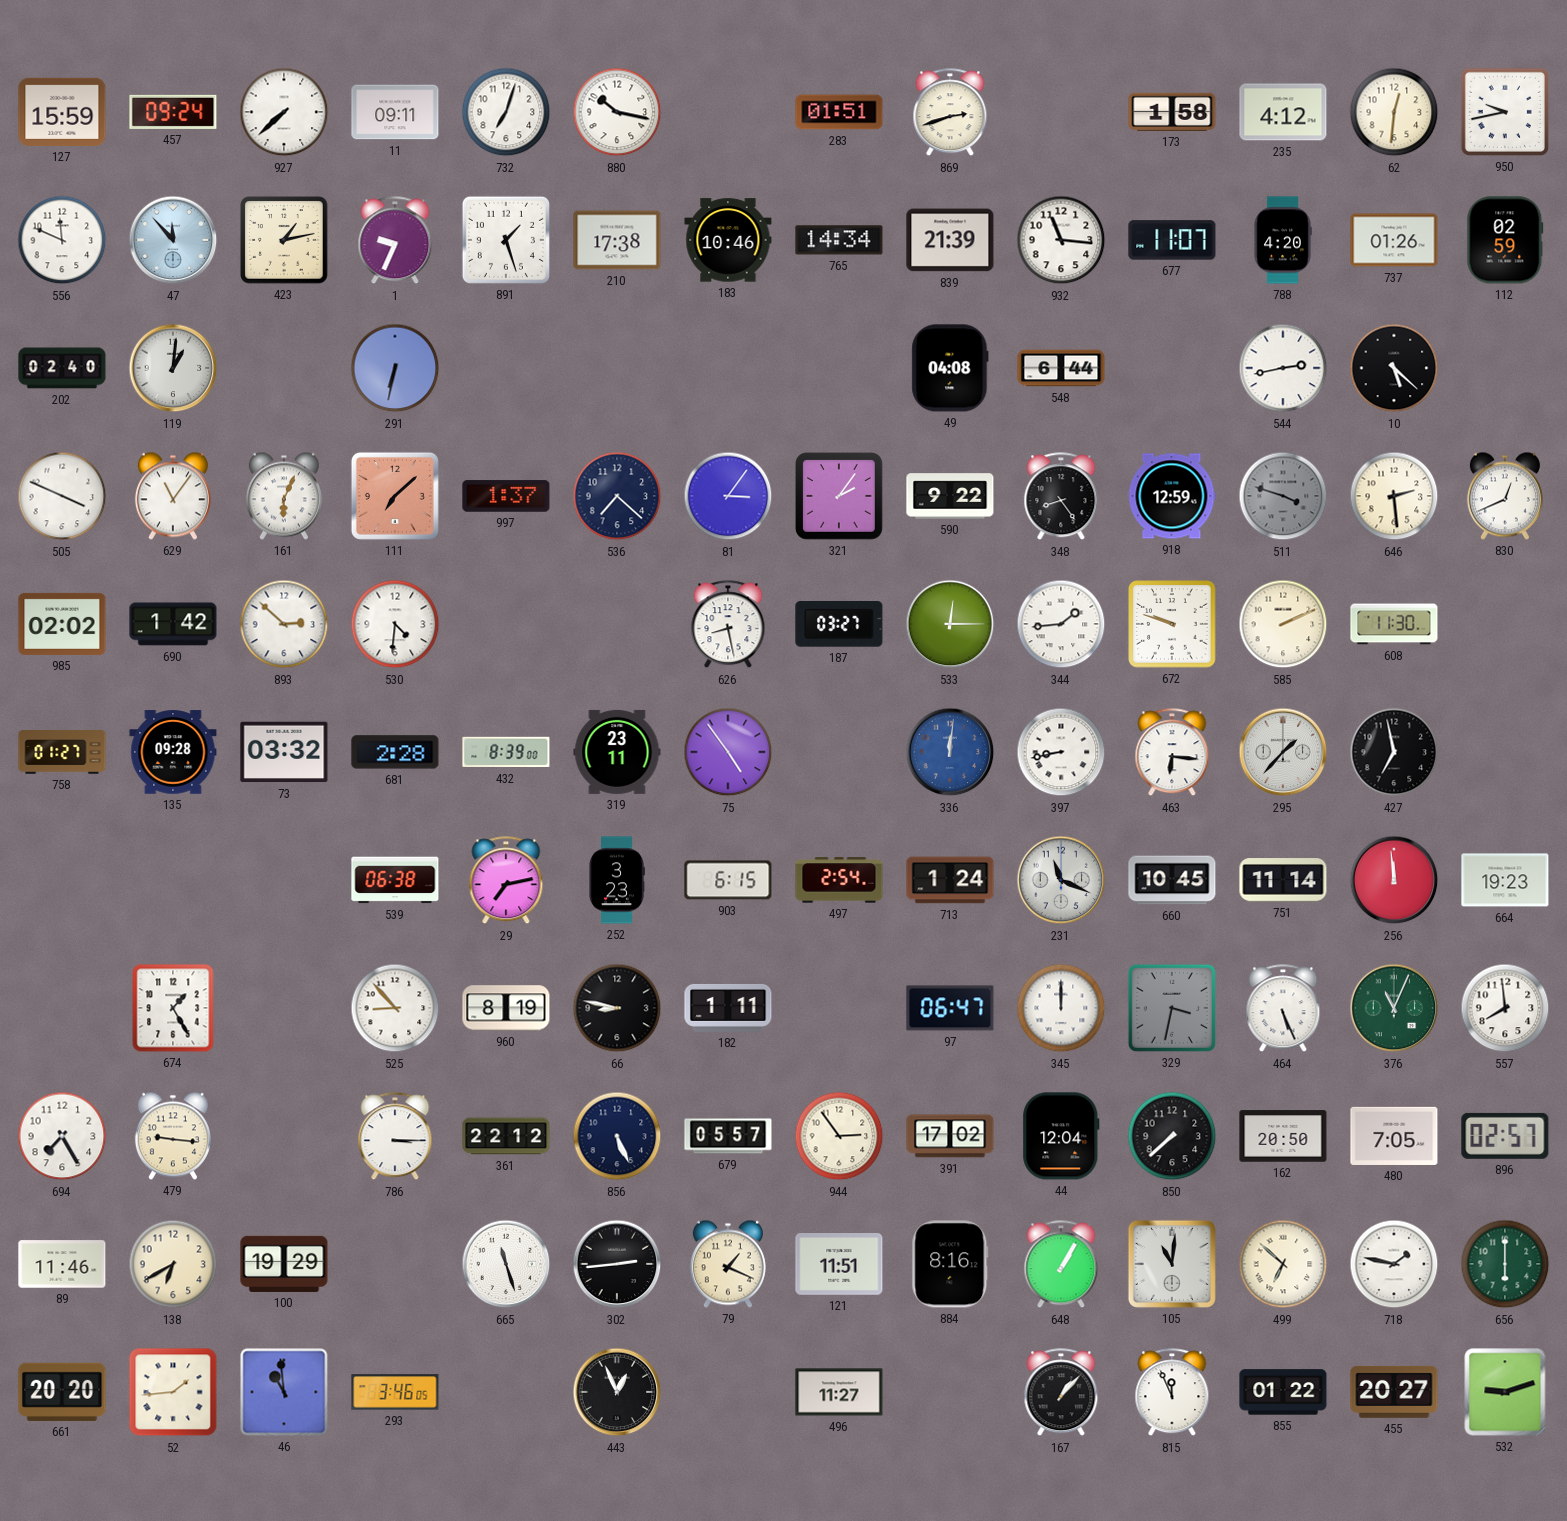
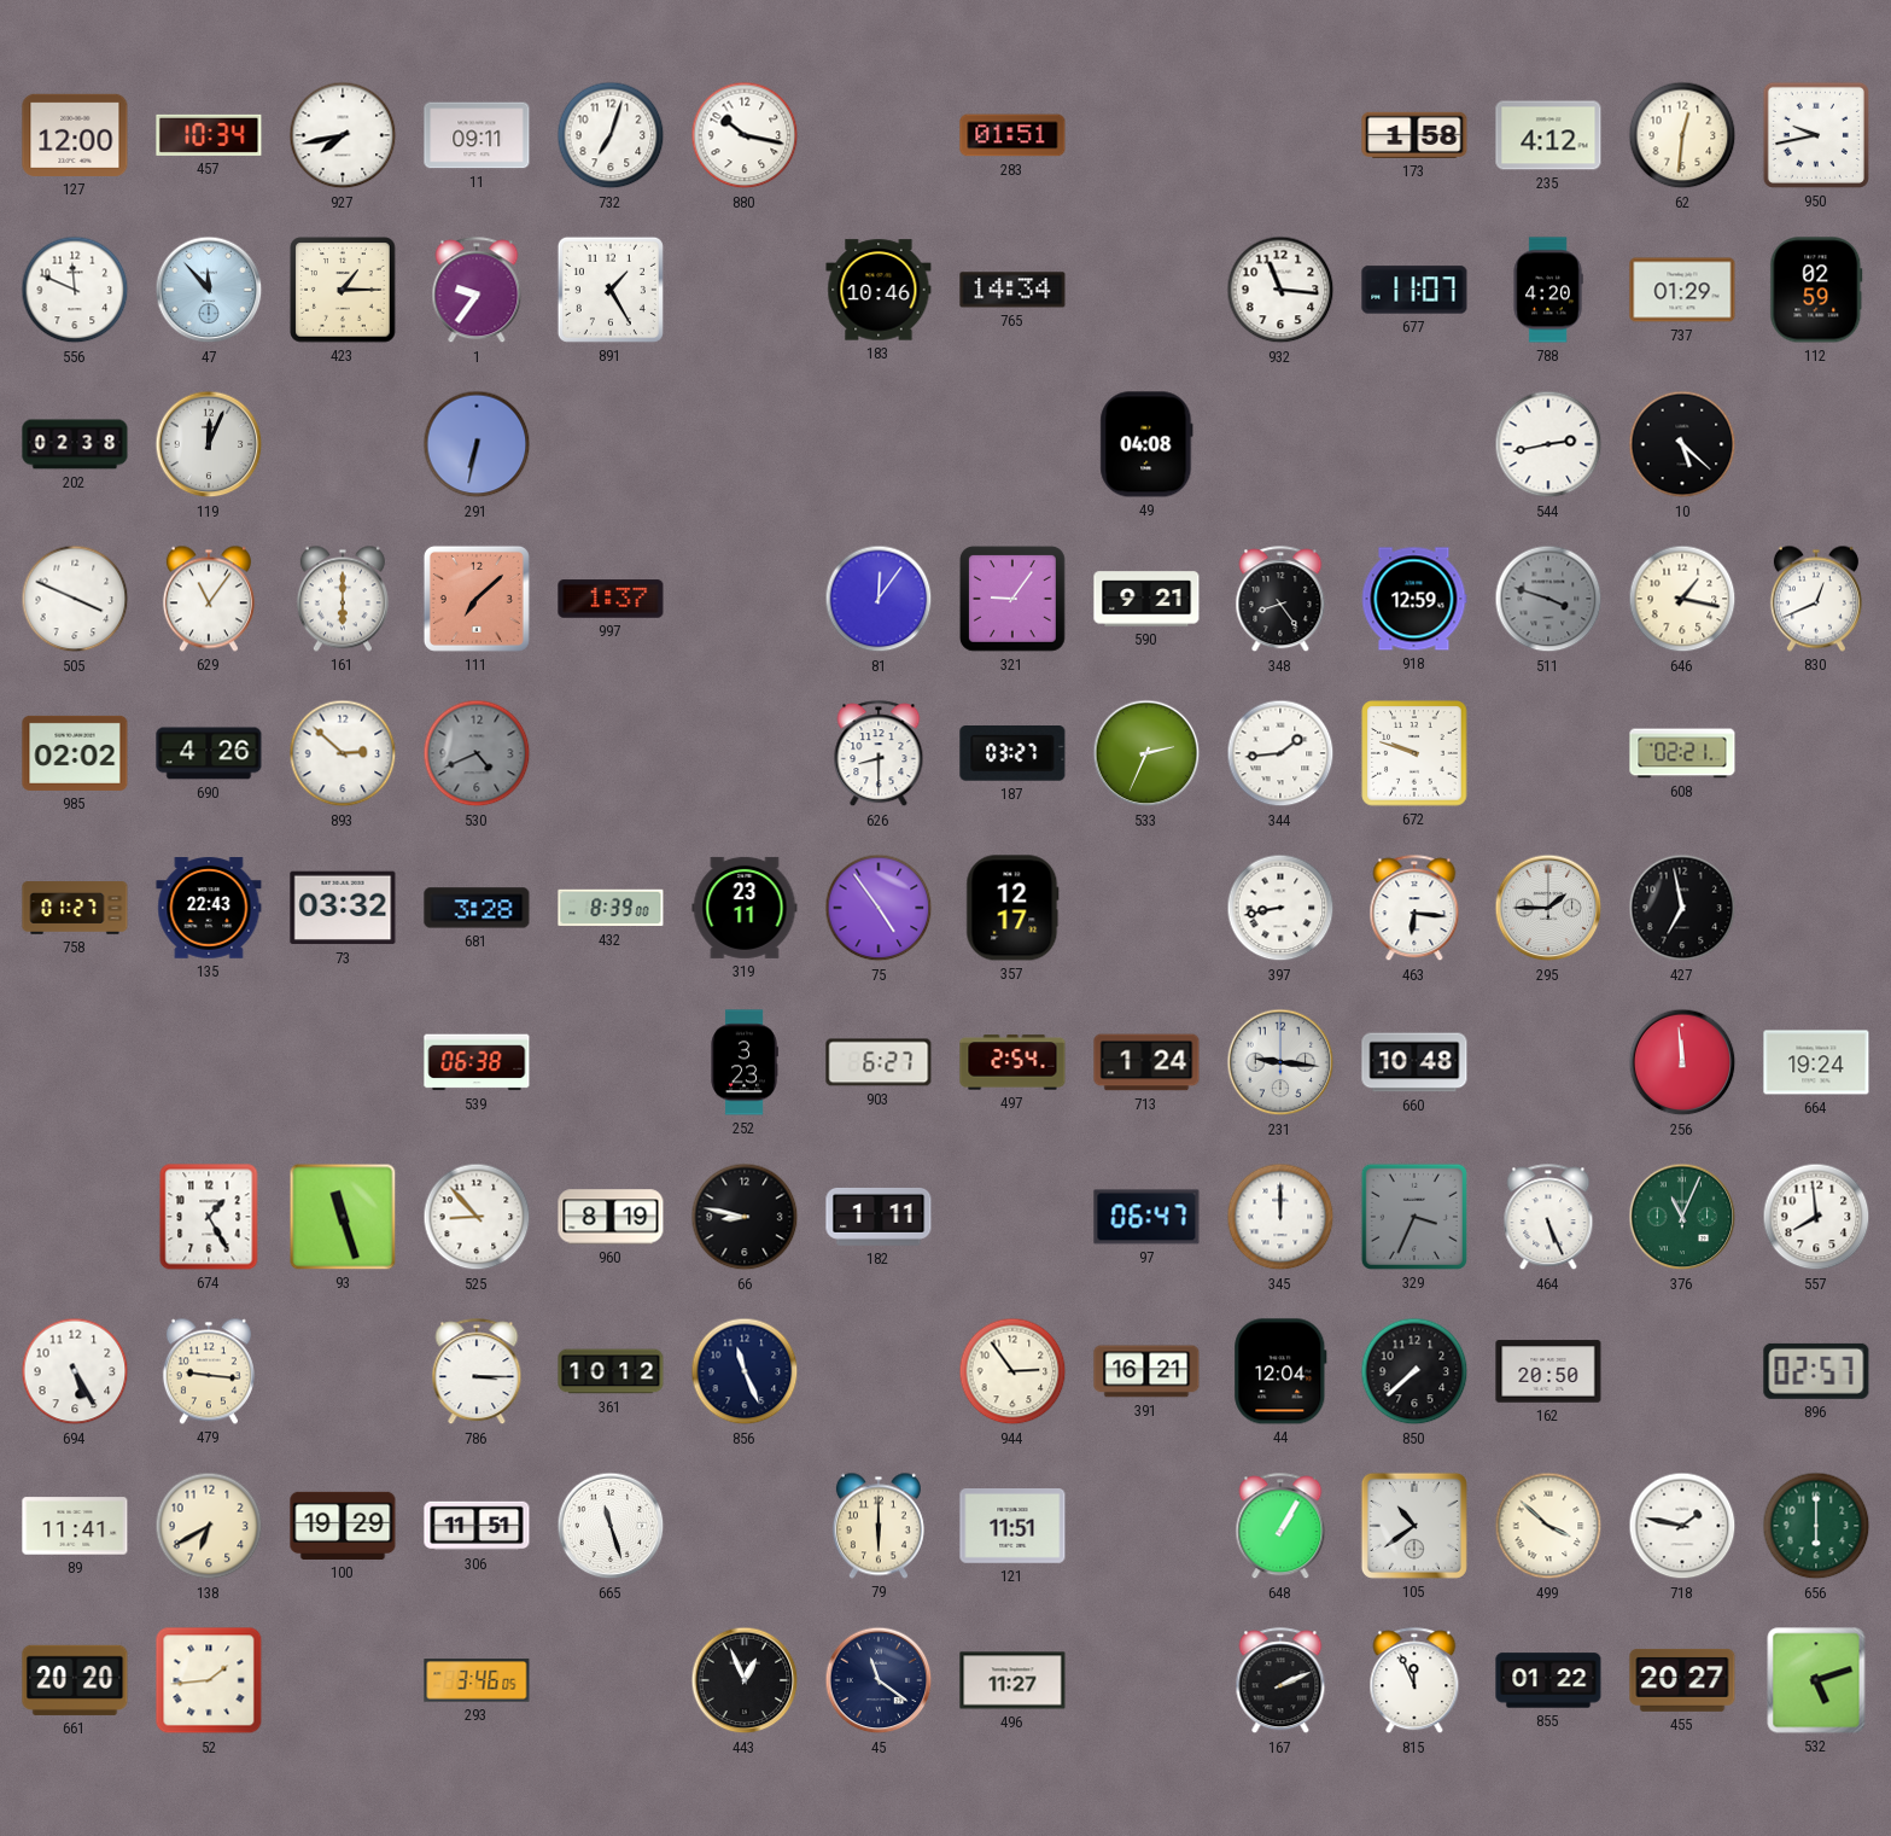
127: 15:59 -> 12:00
457: 09:24 -> 10:34
927: 7:38 -> 7:43
869: 2:42 -> none
423: 1:13 -> 1:15
1: 9:34 -> 9:36
891: 1:27 -> 1:25
210: 17:38 -> none
839: 21:39 -> none
737: 01:26 -> 01:29
202: 02:40 -> 02:38
119: 1:01 -> 12:04
548: 6:44 -> none
161: 6:04 -> 6:00
536: 7:22 -> none
81: 3:06 -> 12:06
321: 2:06 -> 9:06
590: 9:22 -> 9:21
646: 2:29 -> 1:17
690: 1:42 -> 4:26
530: 4:31 -> 4:41
530 dial: white -> grey
626: 8:28 -> 8:30
533: 12:15 -> 2:34
585: 2:11 -> none
608: 11:30 -> 02:21
135: 09:28 -> 22:43
681: 2:28 -> 3:28
357: none -> 12:17
336: 12:01 -> none
295: 1:37 -> 1:45
29: 7:13 -> none
903: 6:15 -> 6:27
231: 11:19 -> 9:16
660: 10:45 -> 10:48
751: 11:14 -> none
664: 19:23 -> 19:24
93: none -> 11:27
329: 3:32 -> 3:34
694: 7:25 -> 5:25
361: 22:12 -> 10:12
856: 5:26 -> 11:26
679: 05:57 -> none
391: 17:02 -> 16:21
480: 7:05 -> none
89: 11:46 -> 11:41
306: none -> 11:51
302: 2:44 -> none
79: 1:19 -> 6:00
884: 8:16 -> none
105: 11:01 -> 10:39
499: 6:52 -> 3:52
46: 10:59 -> none
45: none -> 11:21
167: 1:07 -> 2:11
532: 9:12 -> 5:12
